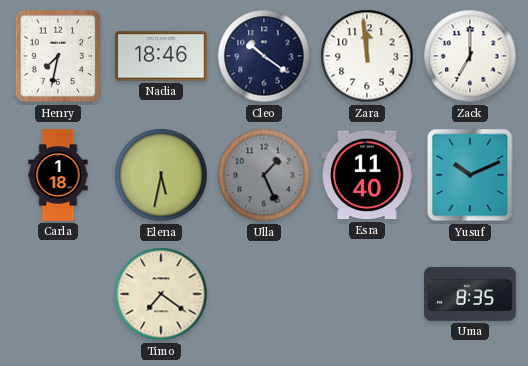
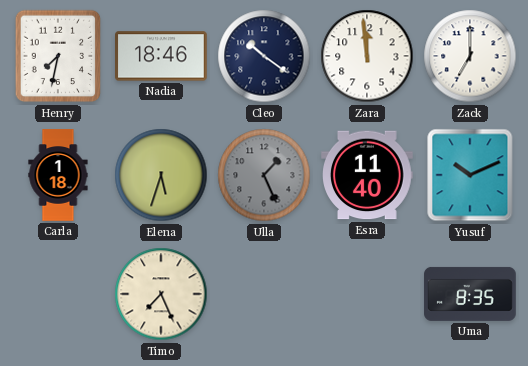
Elena: 5:32 -> 5:33
Timo: 7:21 -> 7:26
